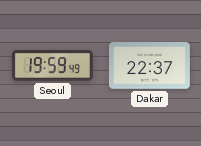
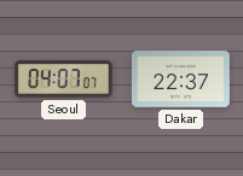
Seoul: 19:59 -> 04:07
